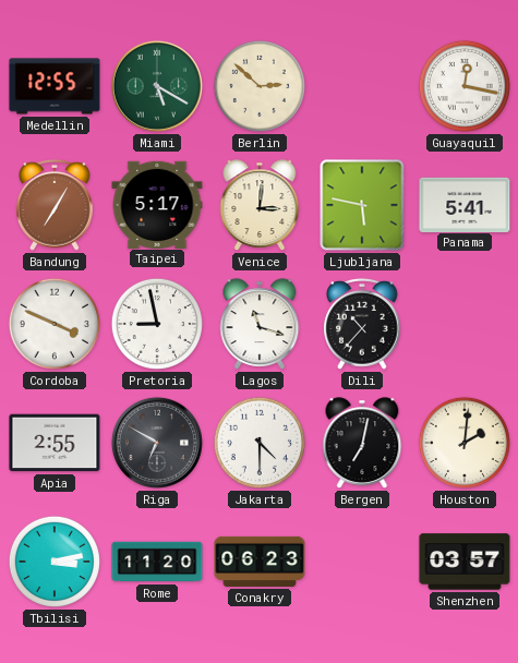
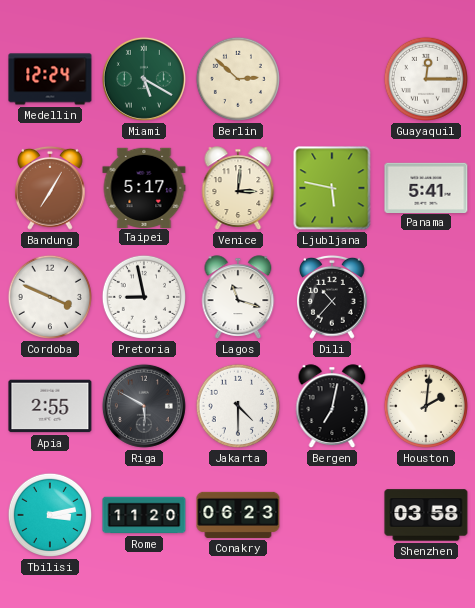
Medellin: 12:55 -> 12:24
Guayaquil: 12:17 -> 12:15
Riga: 6:50 -> 5:50
Shenzhen: 03:57 -> 03:58
